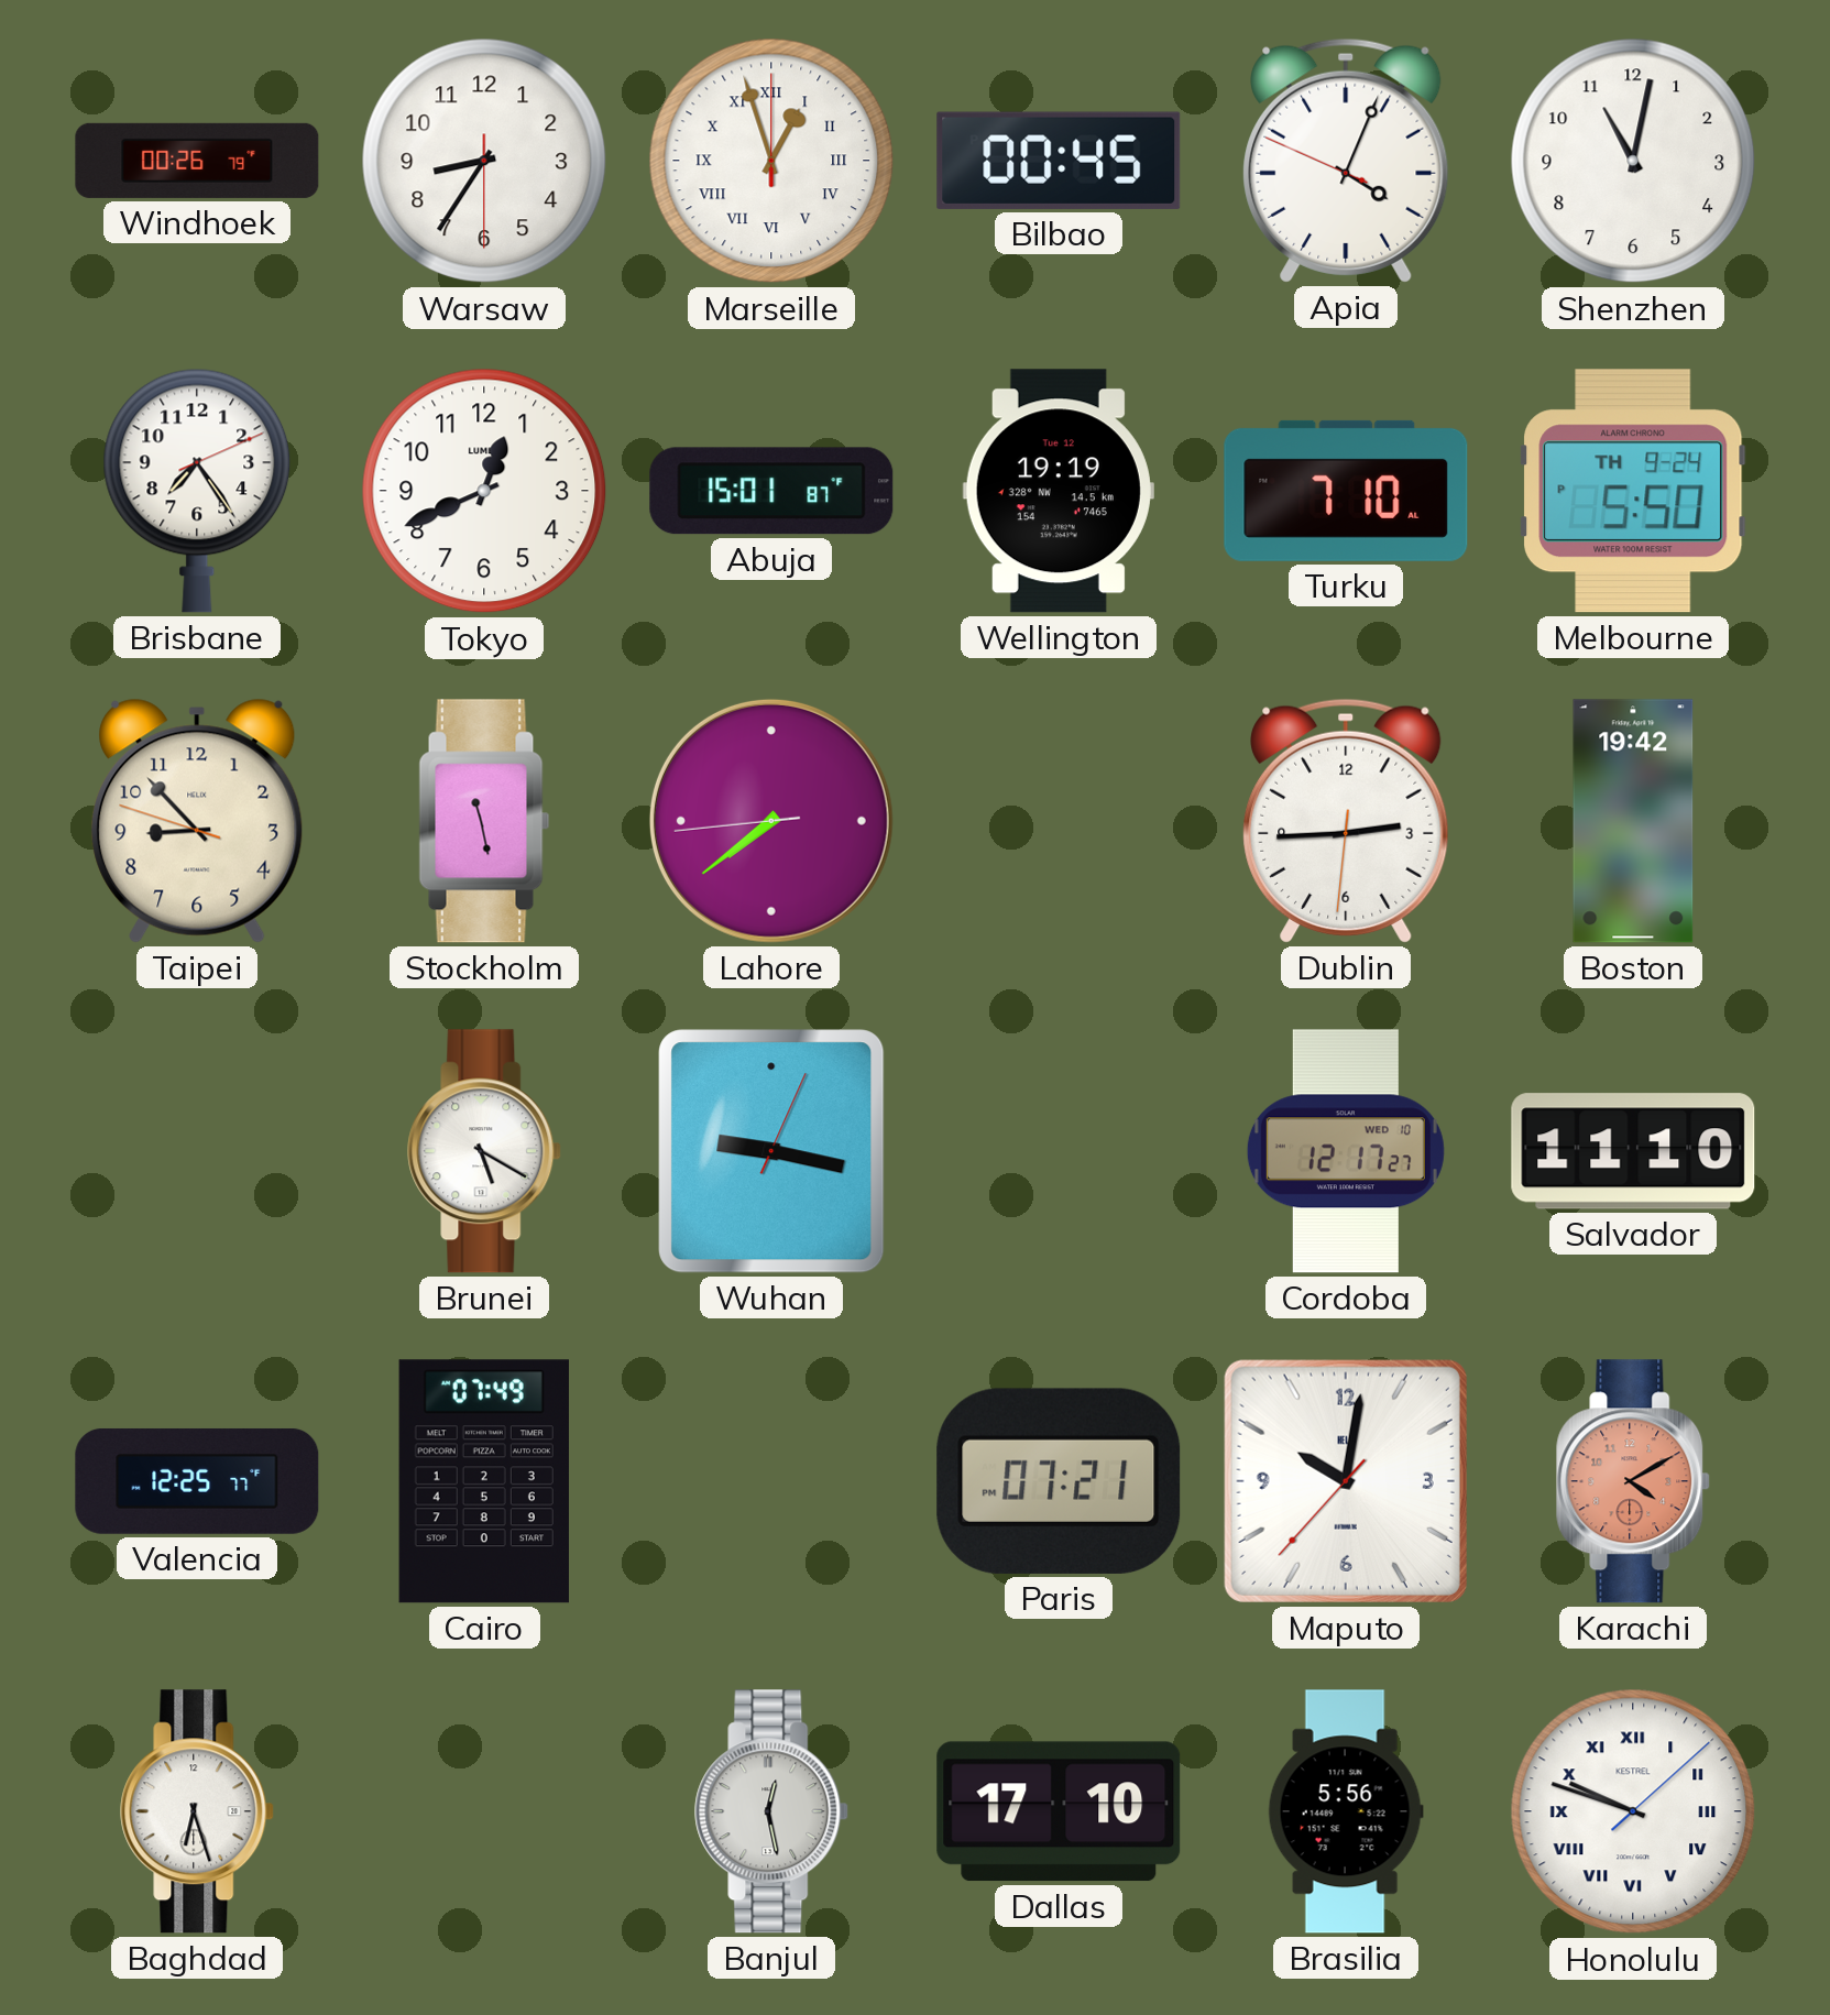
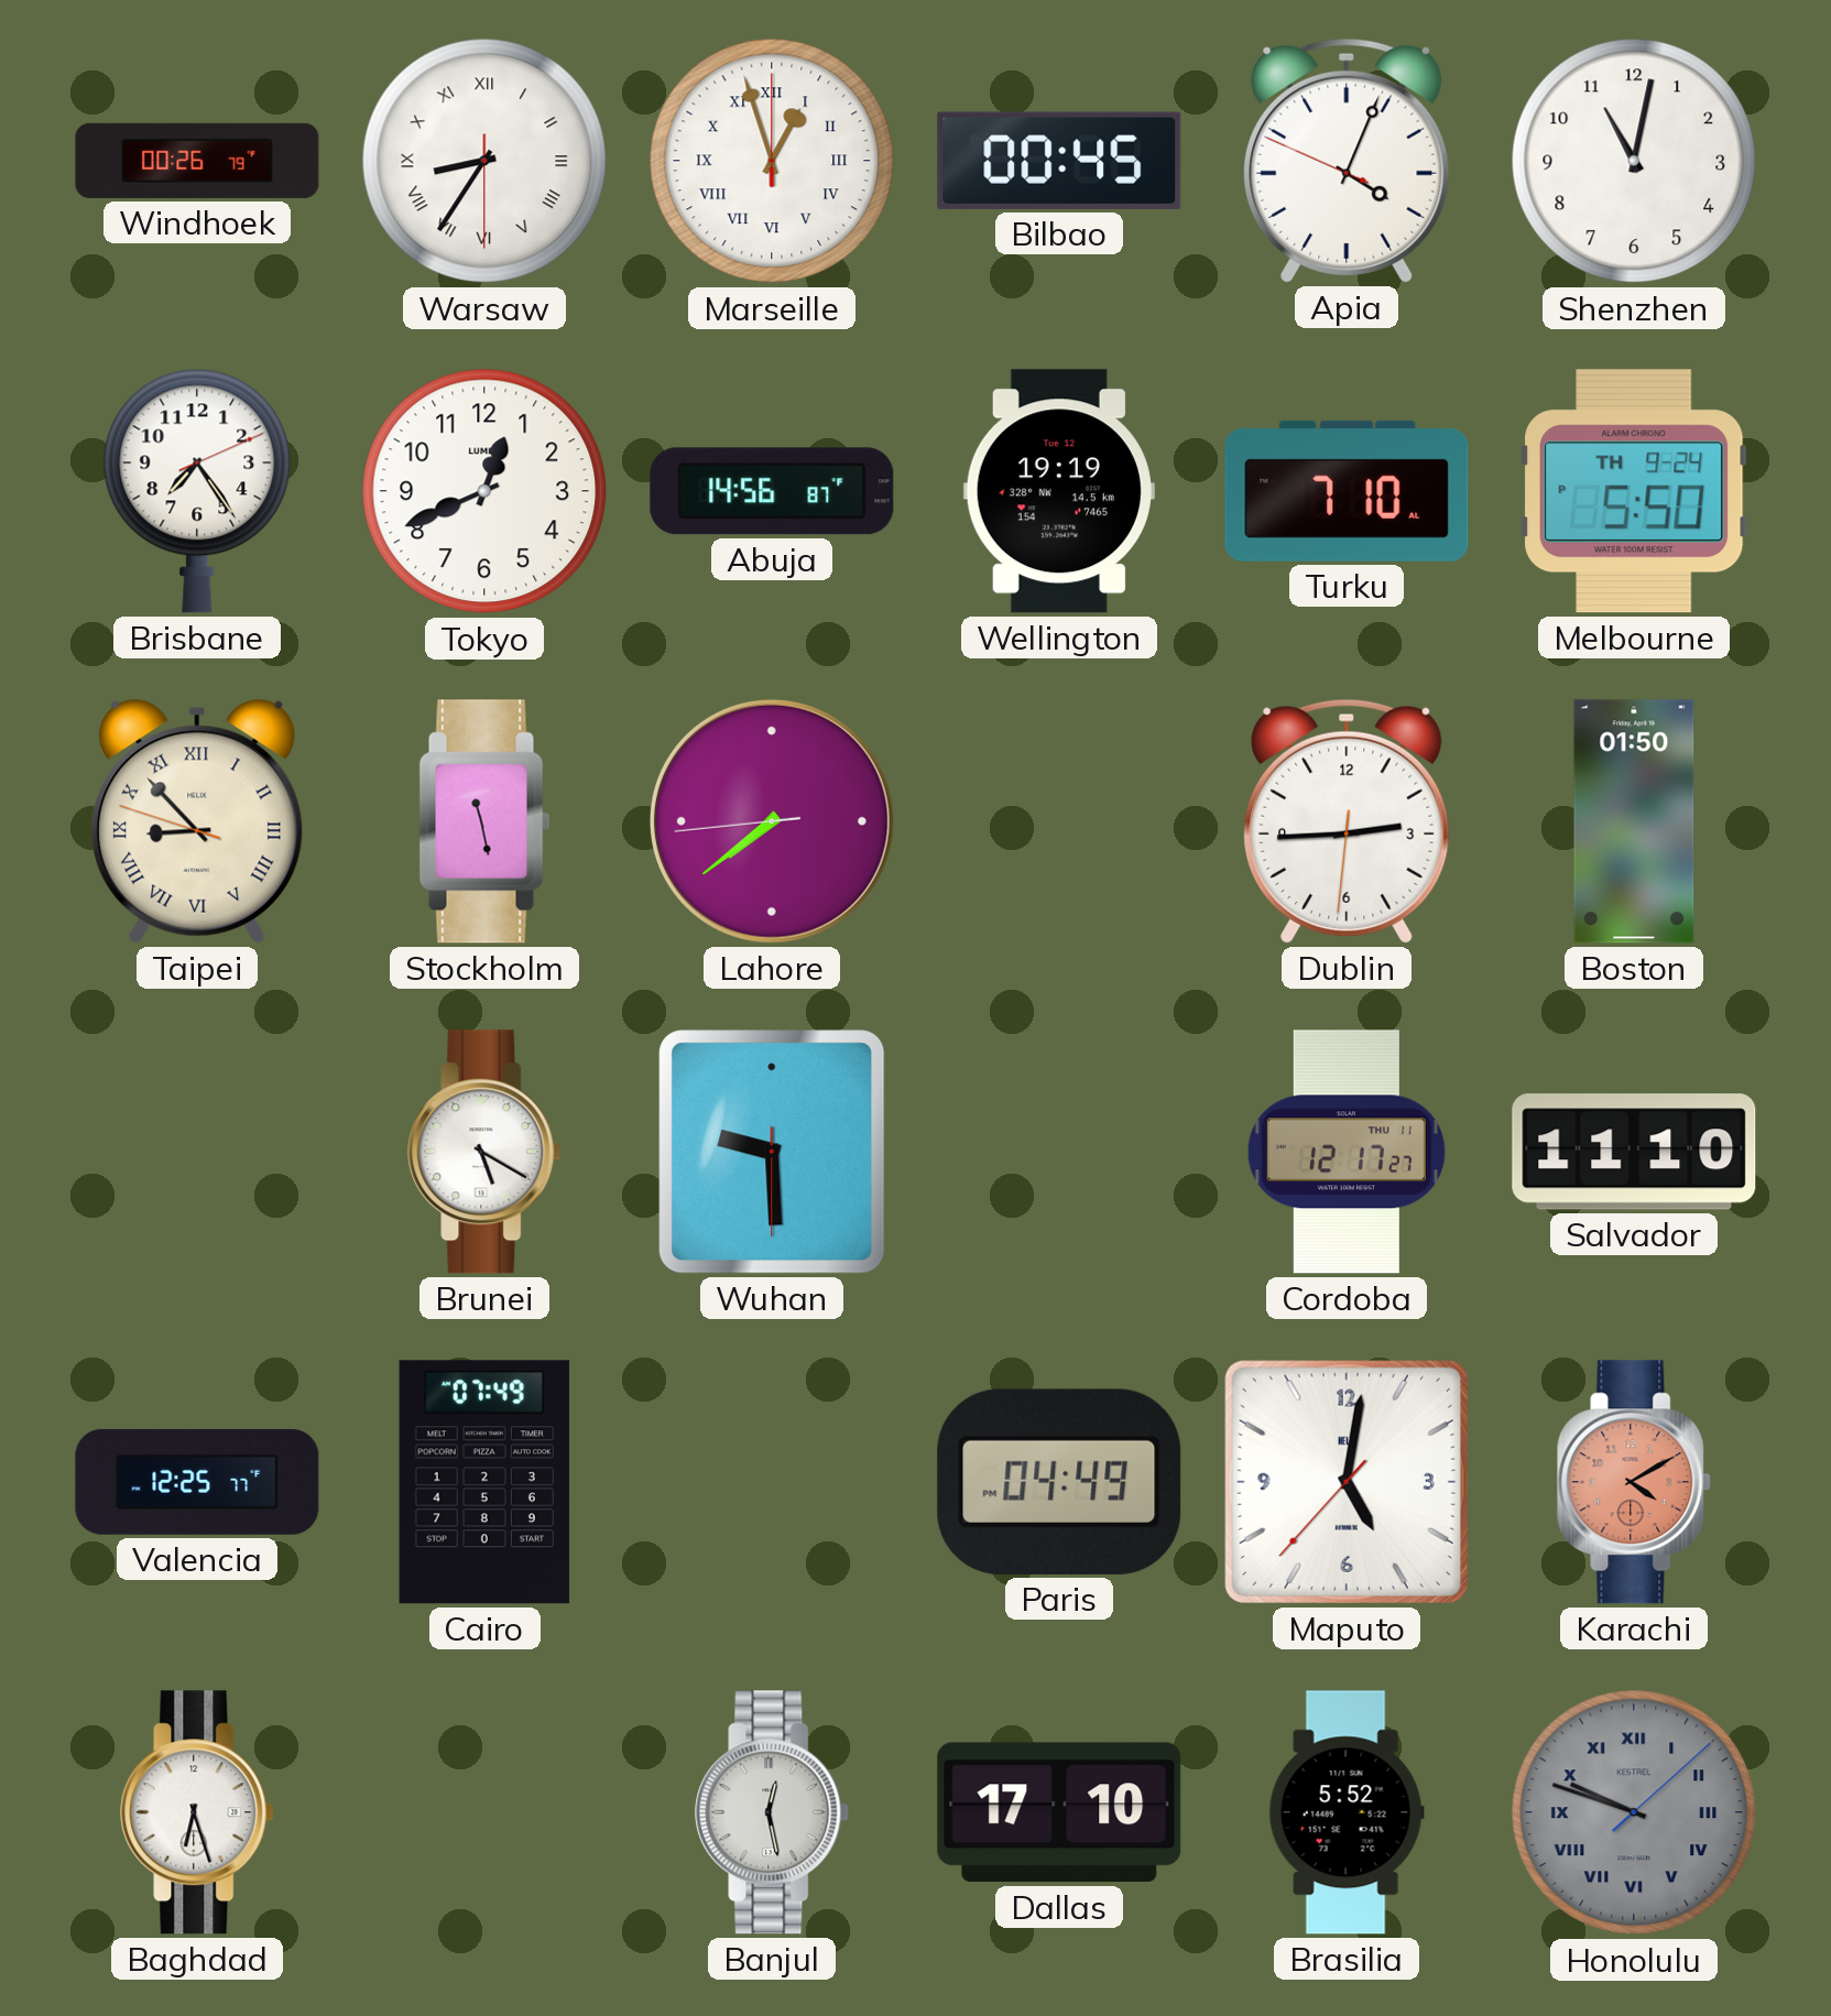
Warsaw numerals: Arabic -> Roman
Abuja: 15:01 -> 14:56
Taipei numerals: Arabic -> Roman
Boston: 19:42 -> 01:50
Wuhan: 9:17 -> 9:29
Cordoba date: WED 10 -> THU 11
Paris: 07:21 -> 04:49
Maputo: 10:01 -> 5:01
Brasilia: 5:56 -> 5:52
Honolulu dial: white -> grey
